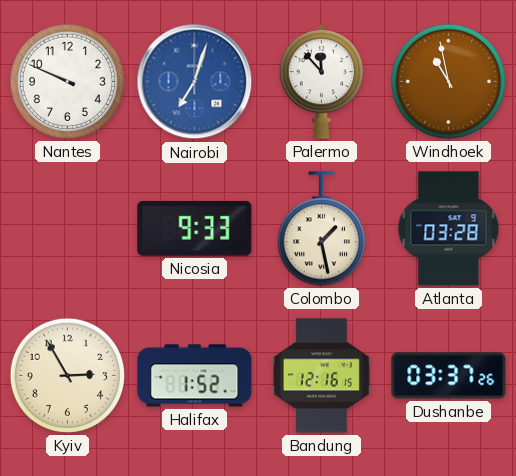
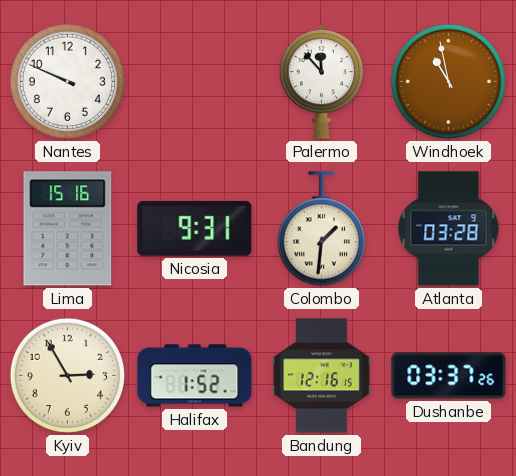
Nairobi: 7:03 -> none
Lima: none -> 15:16
Nicosia: 9:33 -> 9:31
Colombo: 1:28 -> 1:31
